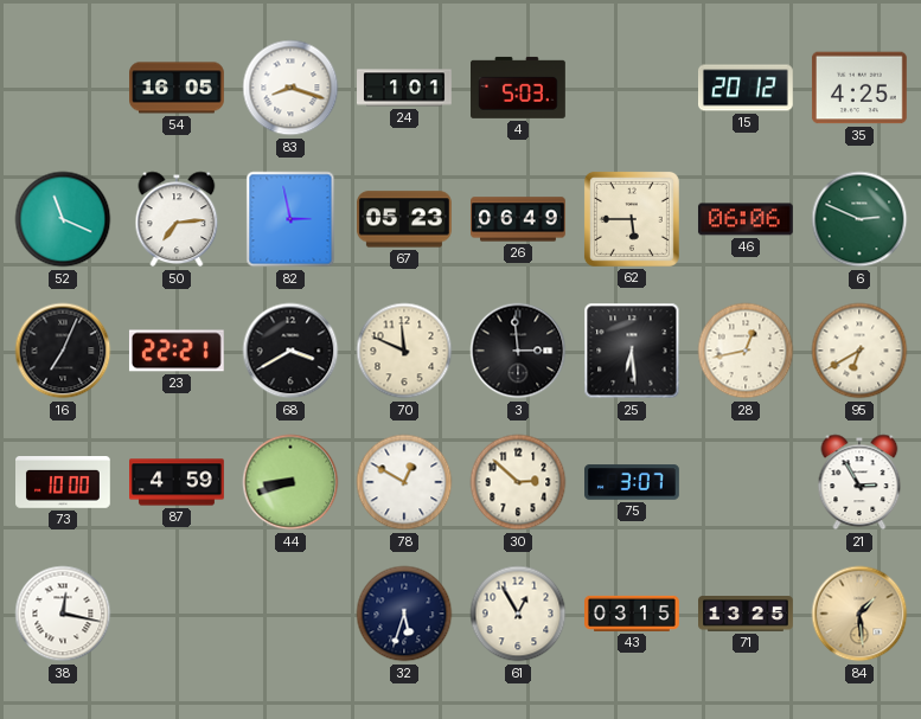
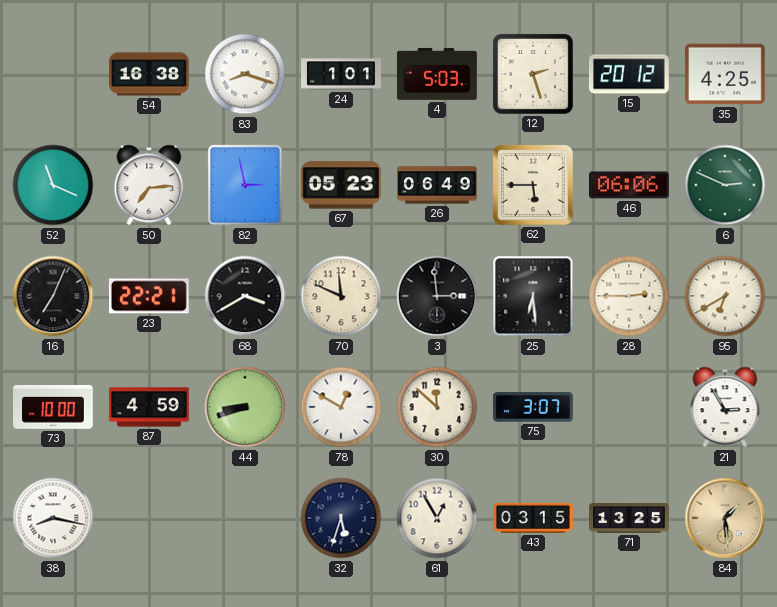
54: 16:05 -> 16:38
12: none -> 2:27
28: 12:43 -> 2:45
30: 2:52 -> 11:52
38: 12:17 -> 8:17
